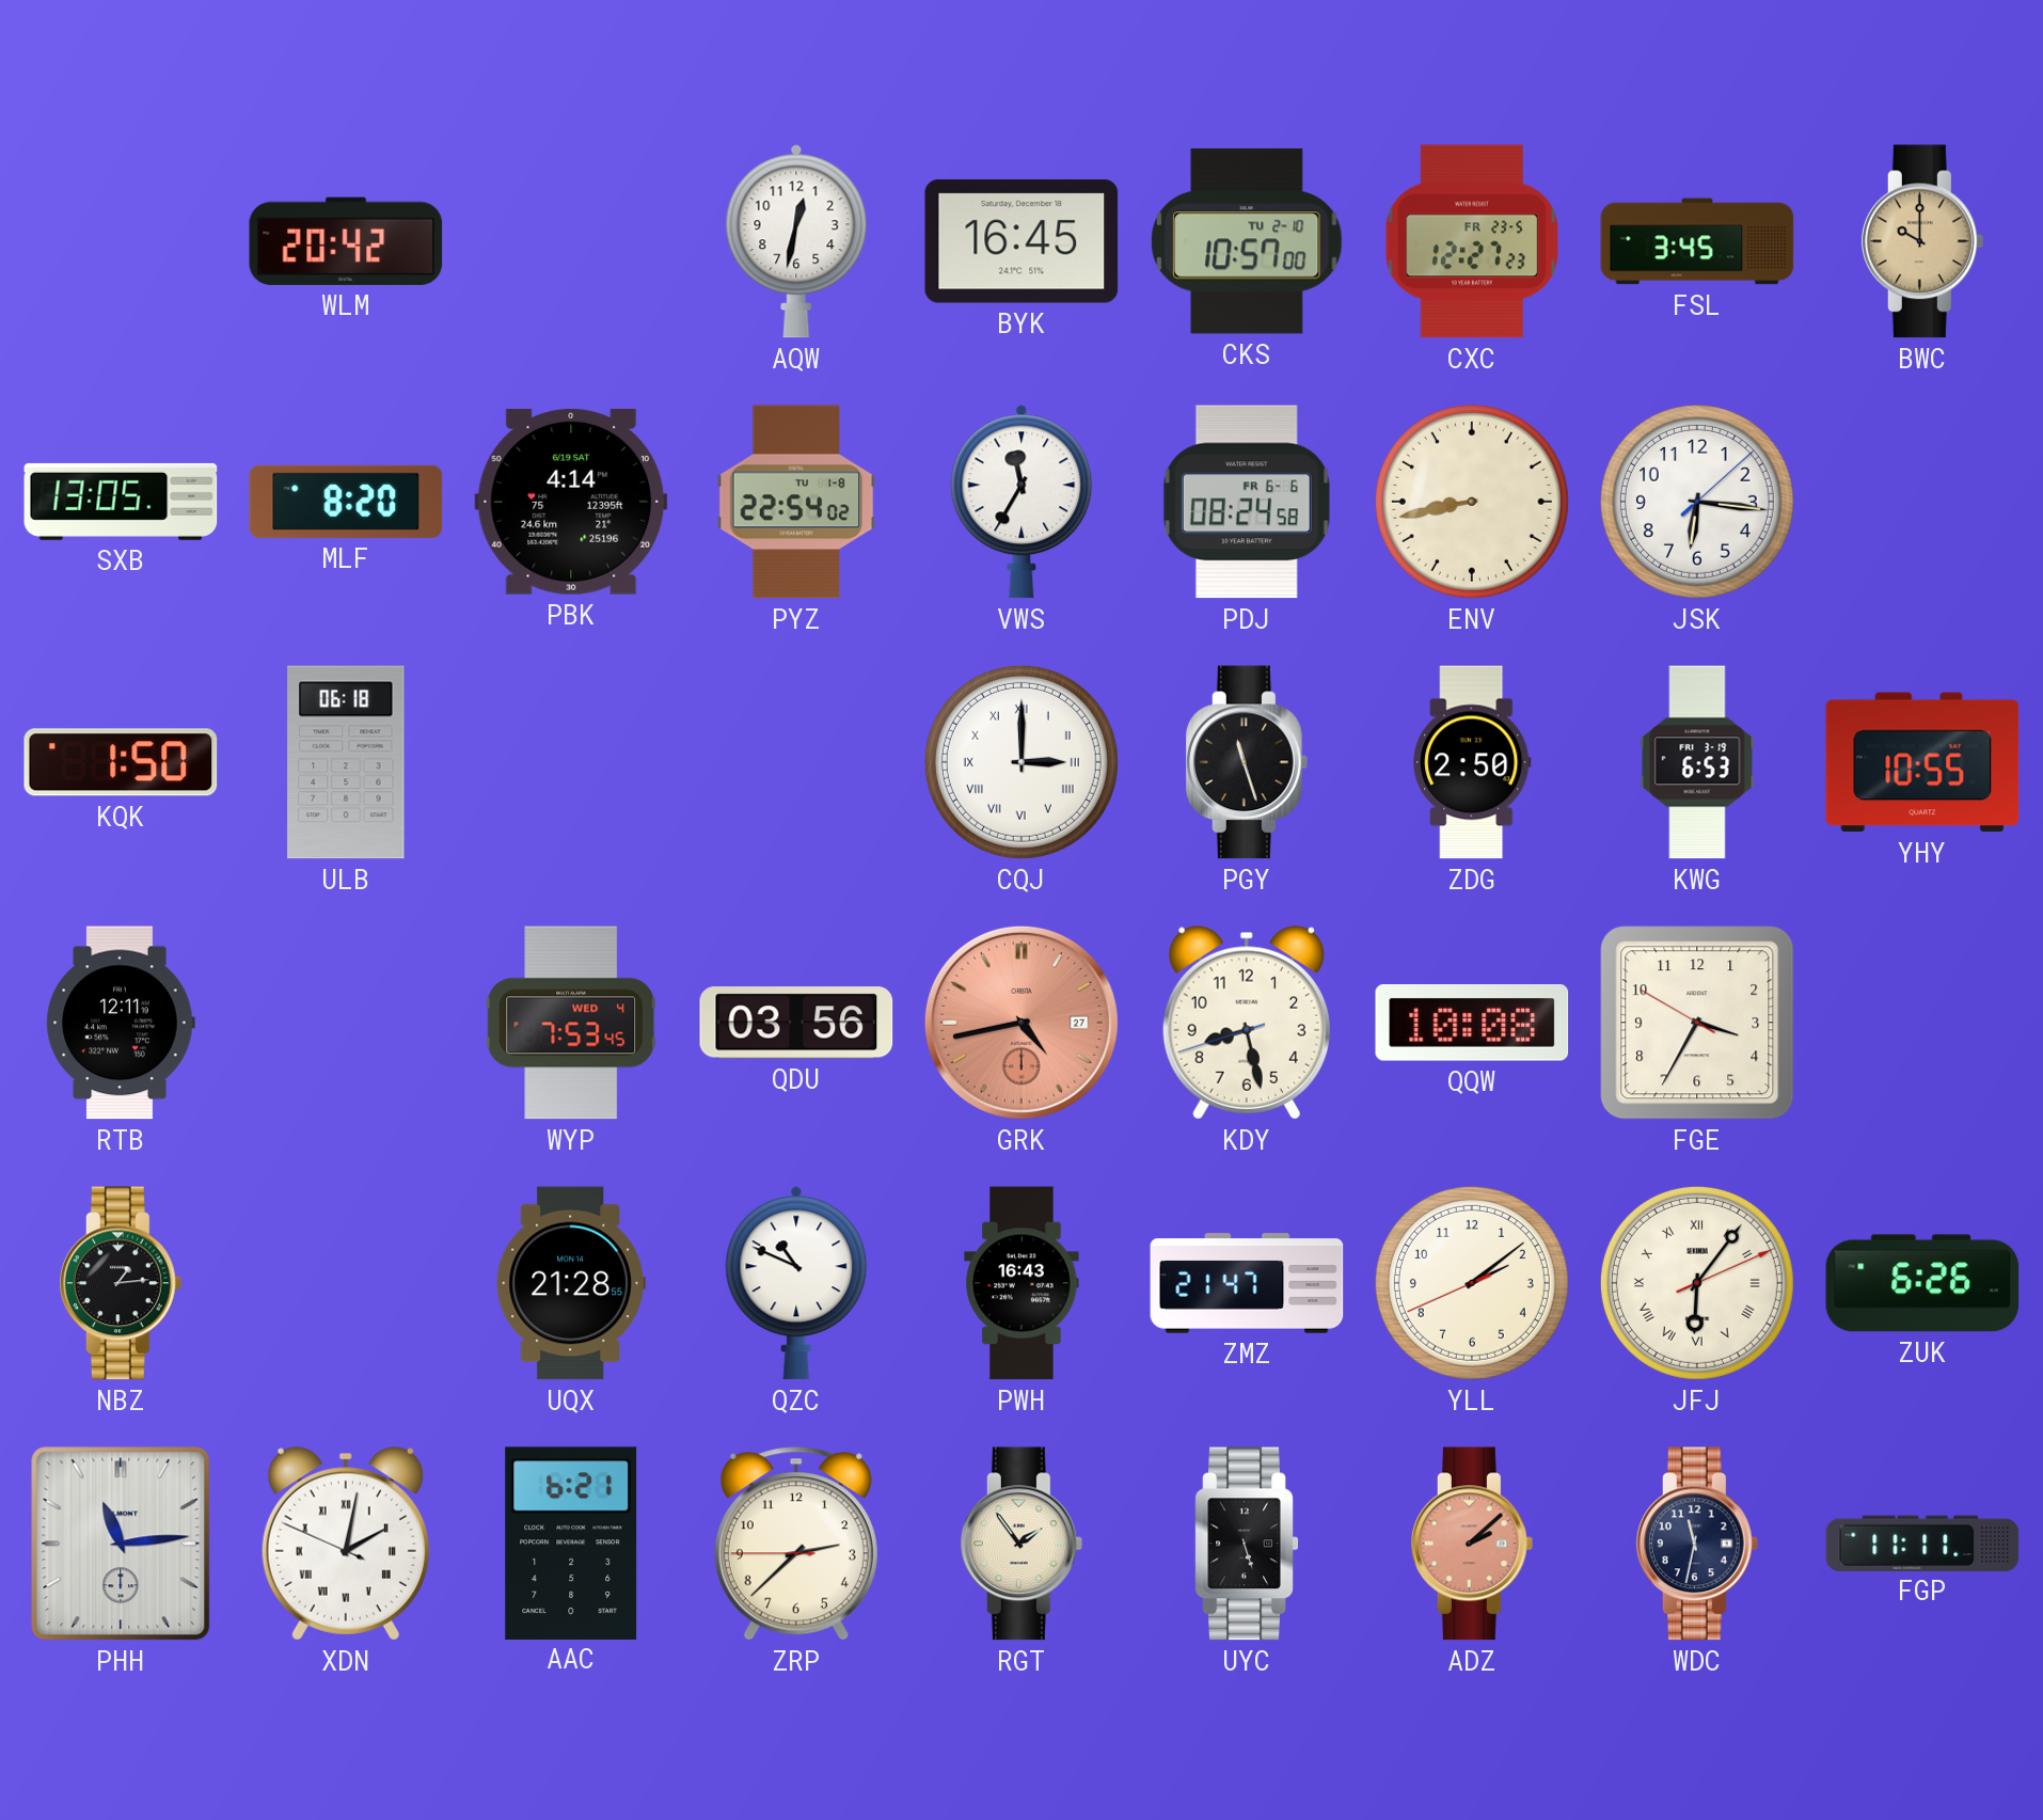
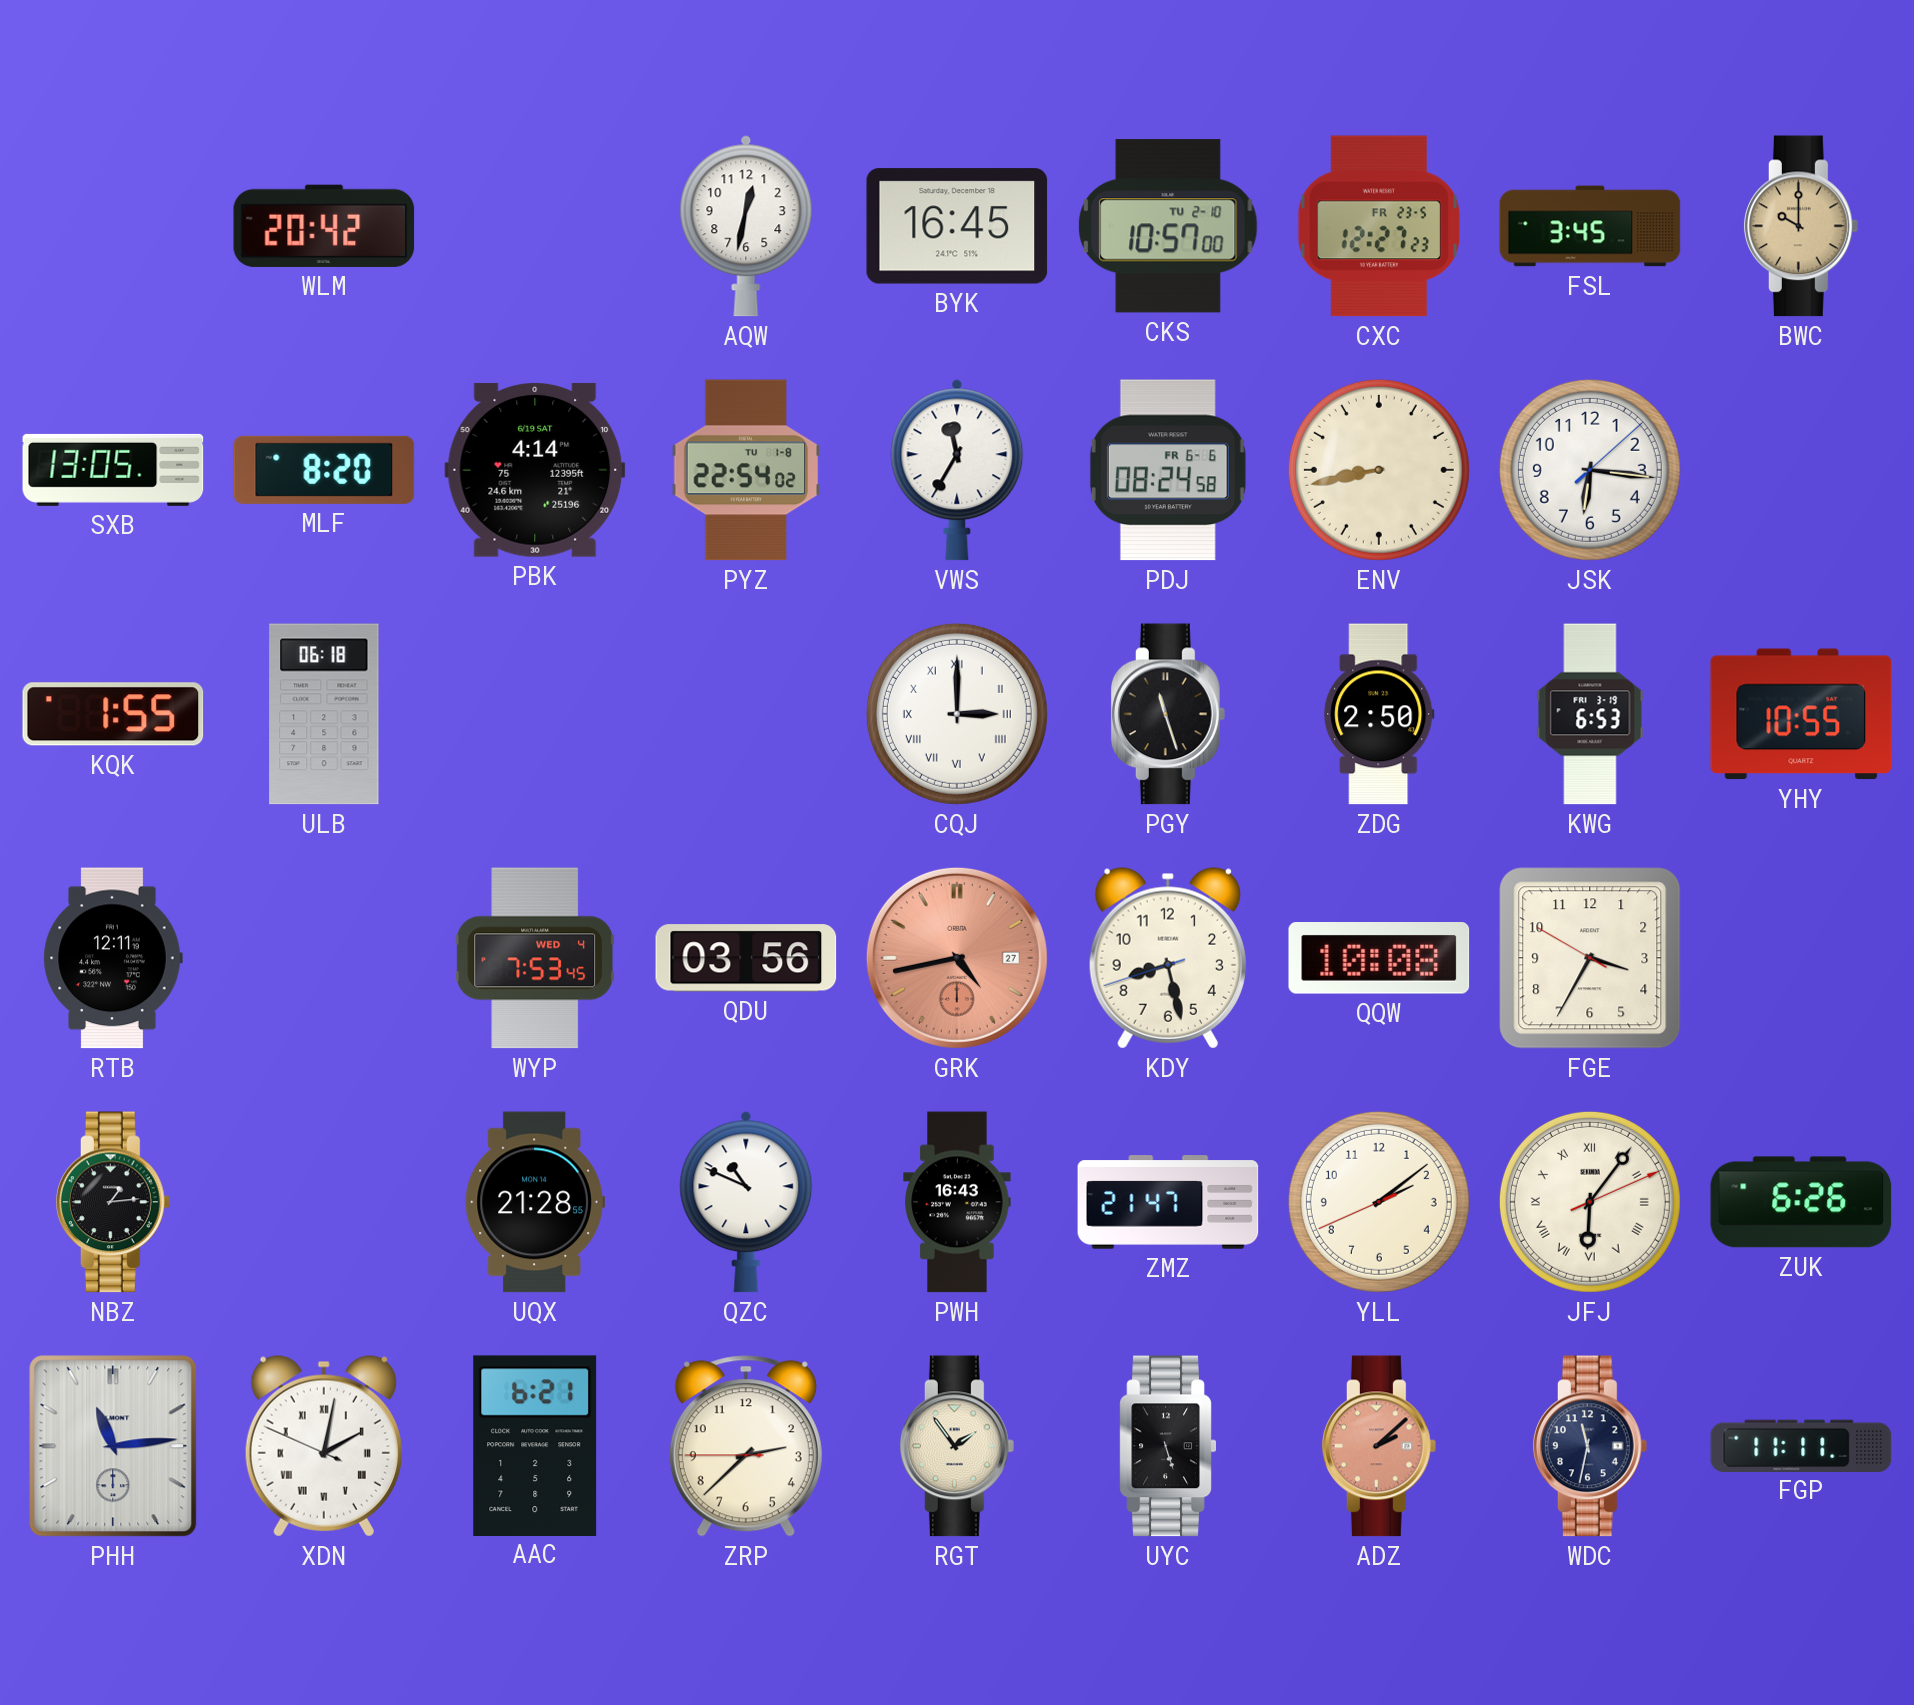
KQK: 1:50 -> 1:55
